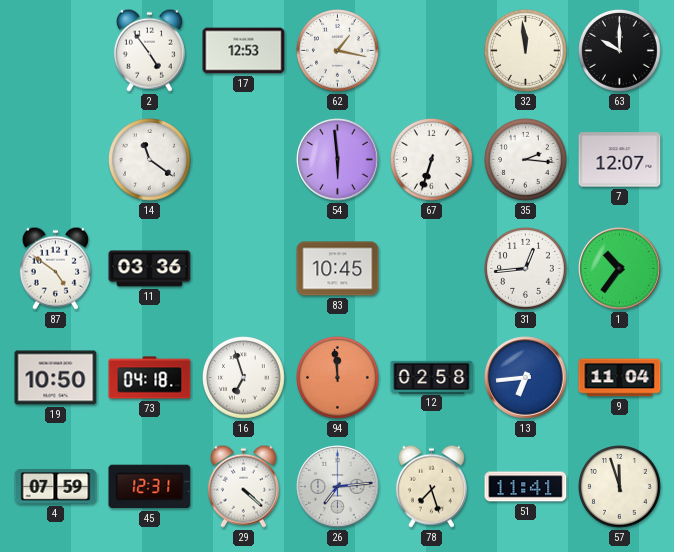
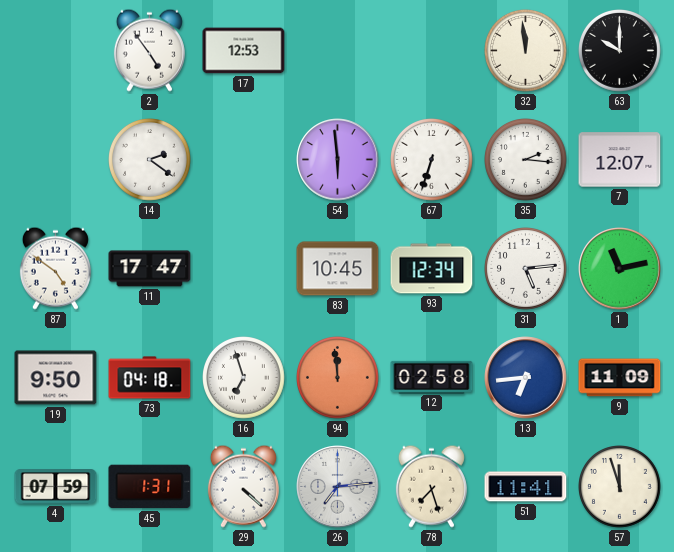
62: 1:17 -> none
14: 11:21 -> 2:21
11: 03:36 -> 17:47
93: none -> 12:34
31: 12:44 -> 5:14
1: 10:36 -> 11:13
19: 10:50 -> 9:50
9: 11:04 -> 11:09
45: 12:31 -> 1:31
